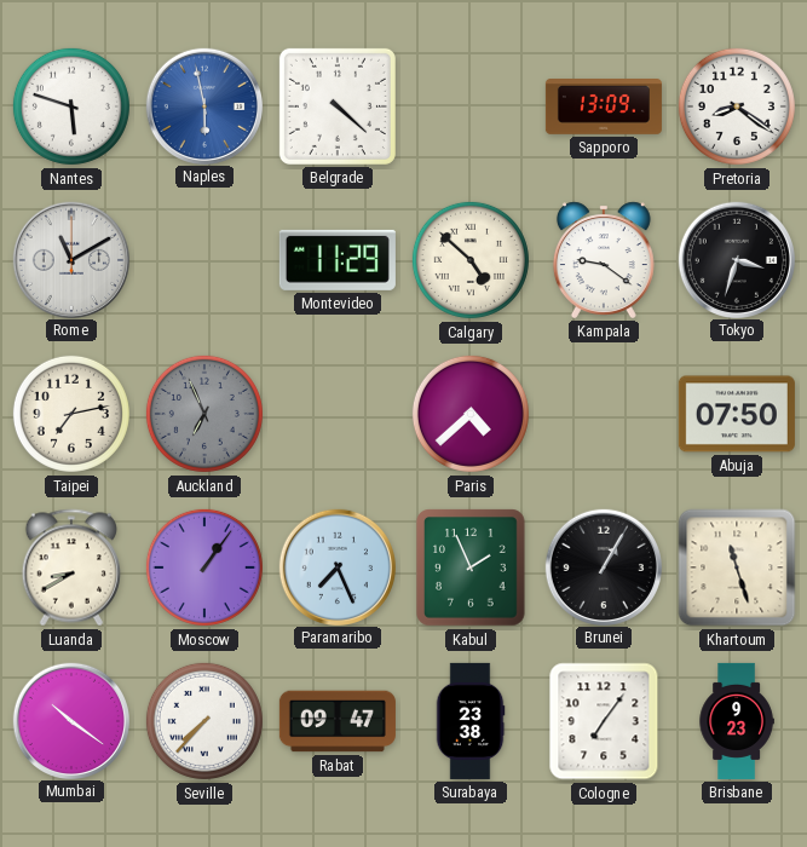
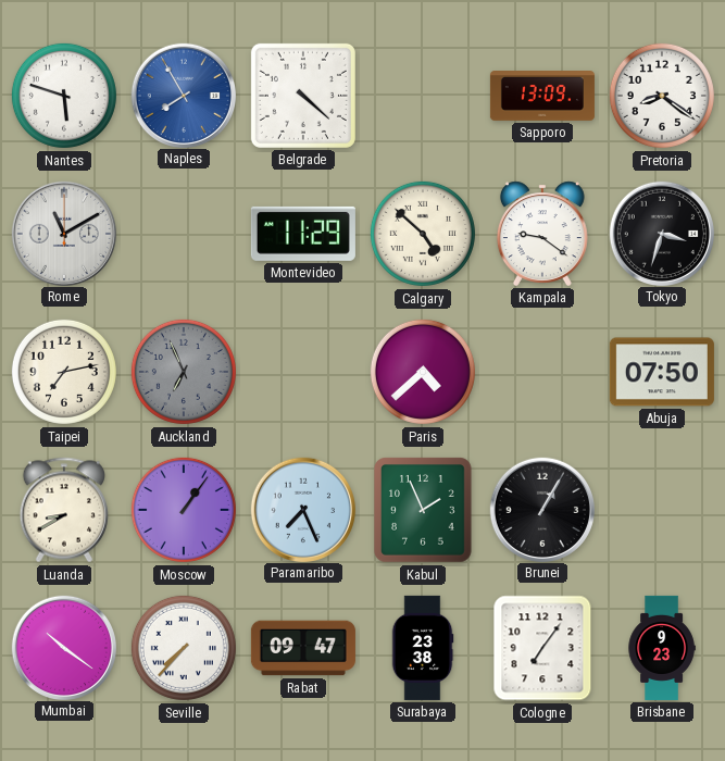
Naples: 5:58 -> 7:55
Khartoum: 11:27 -> none
